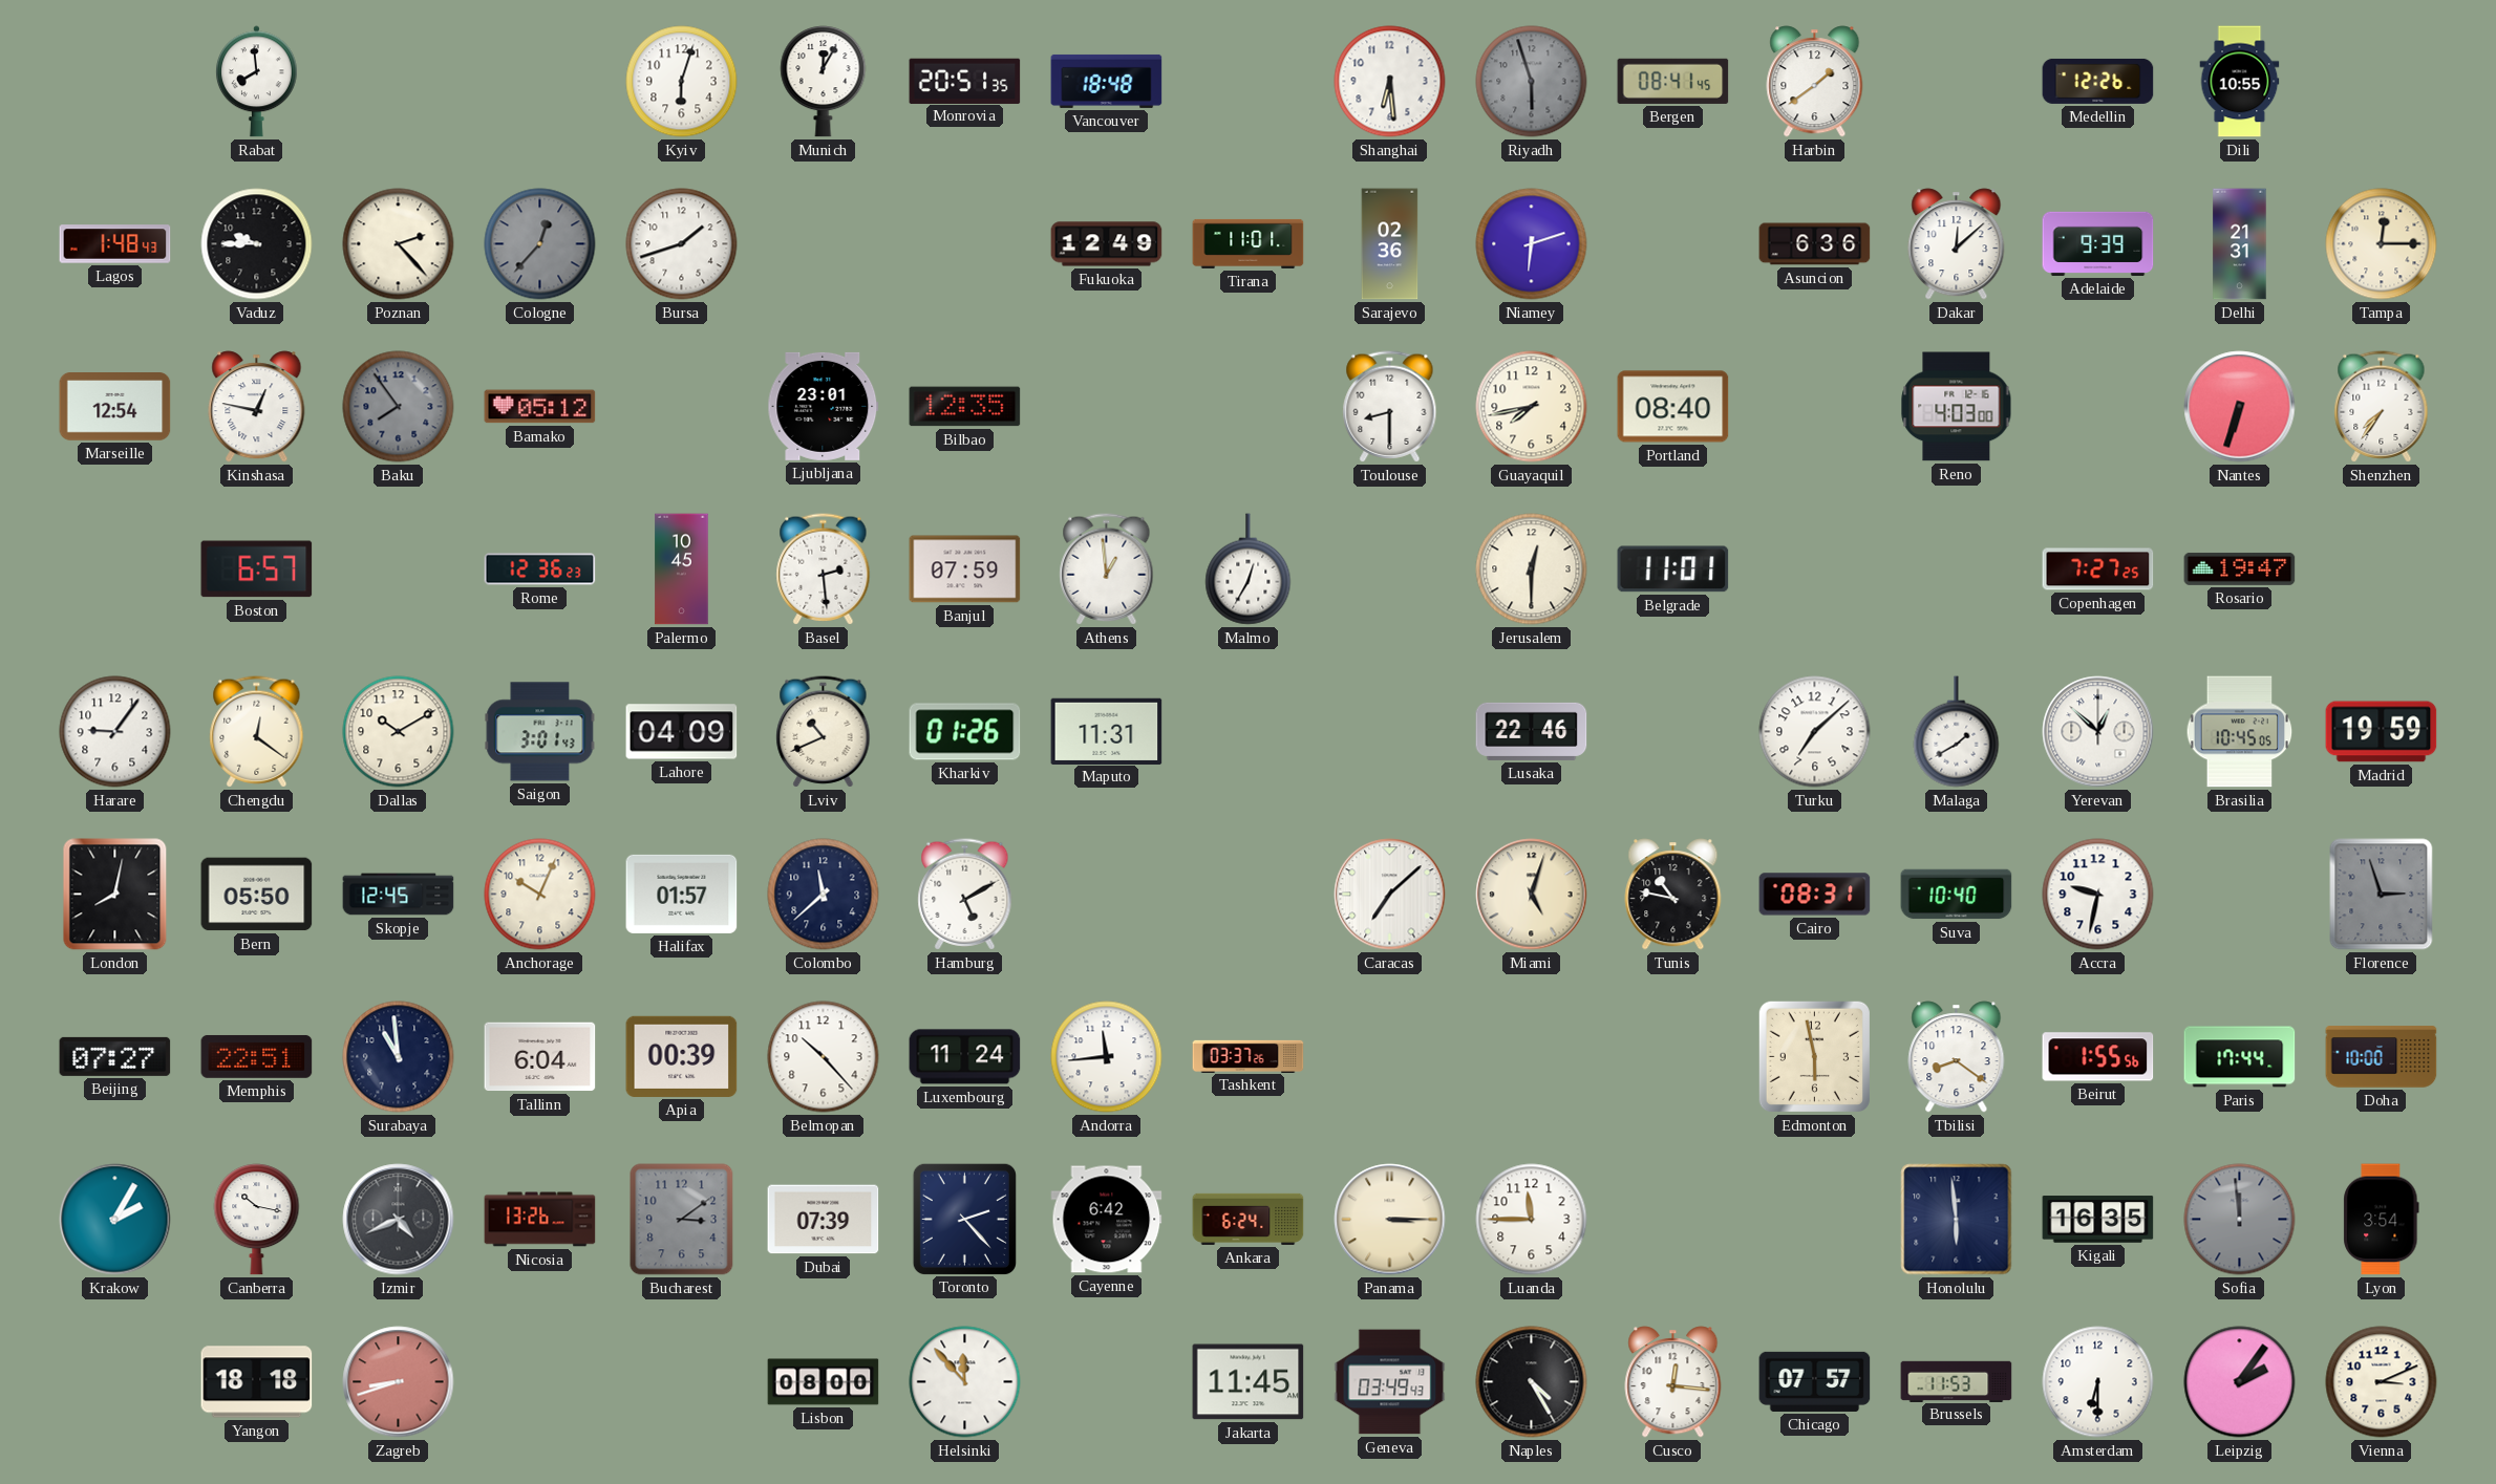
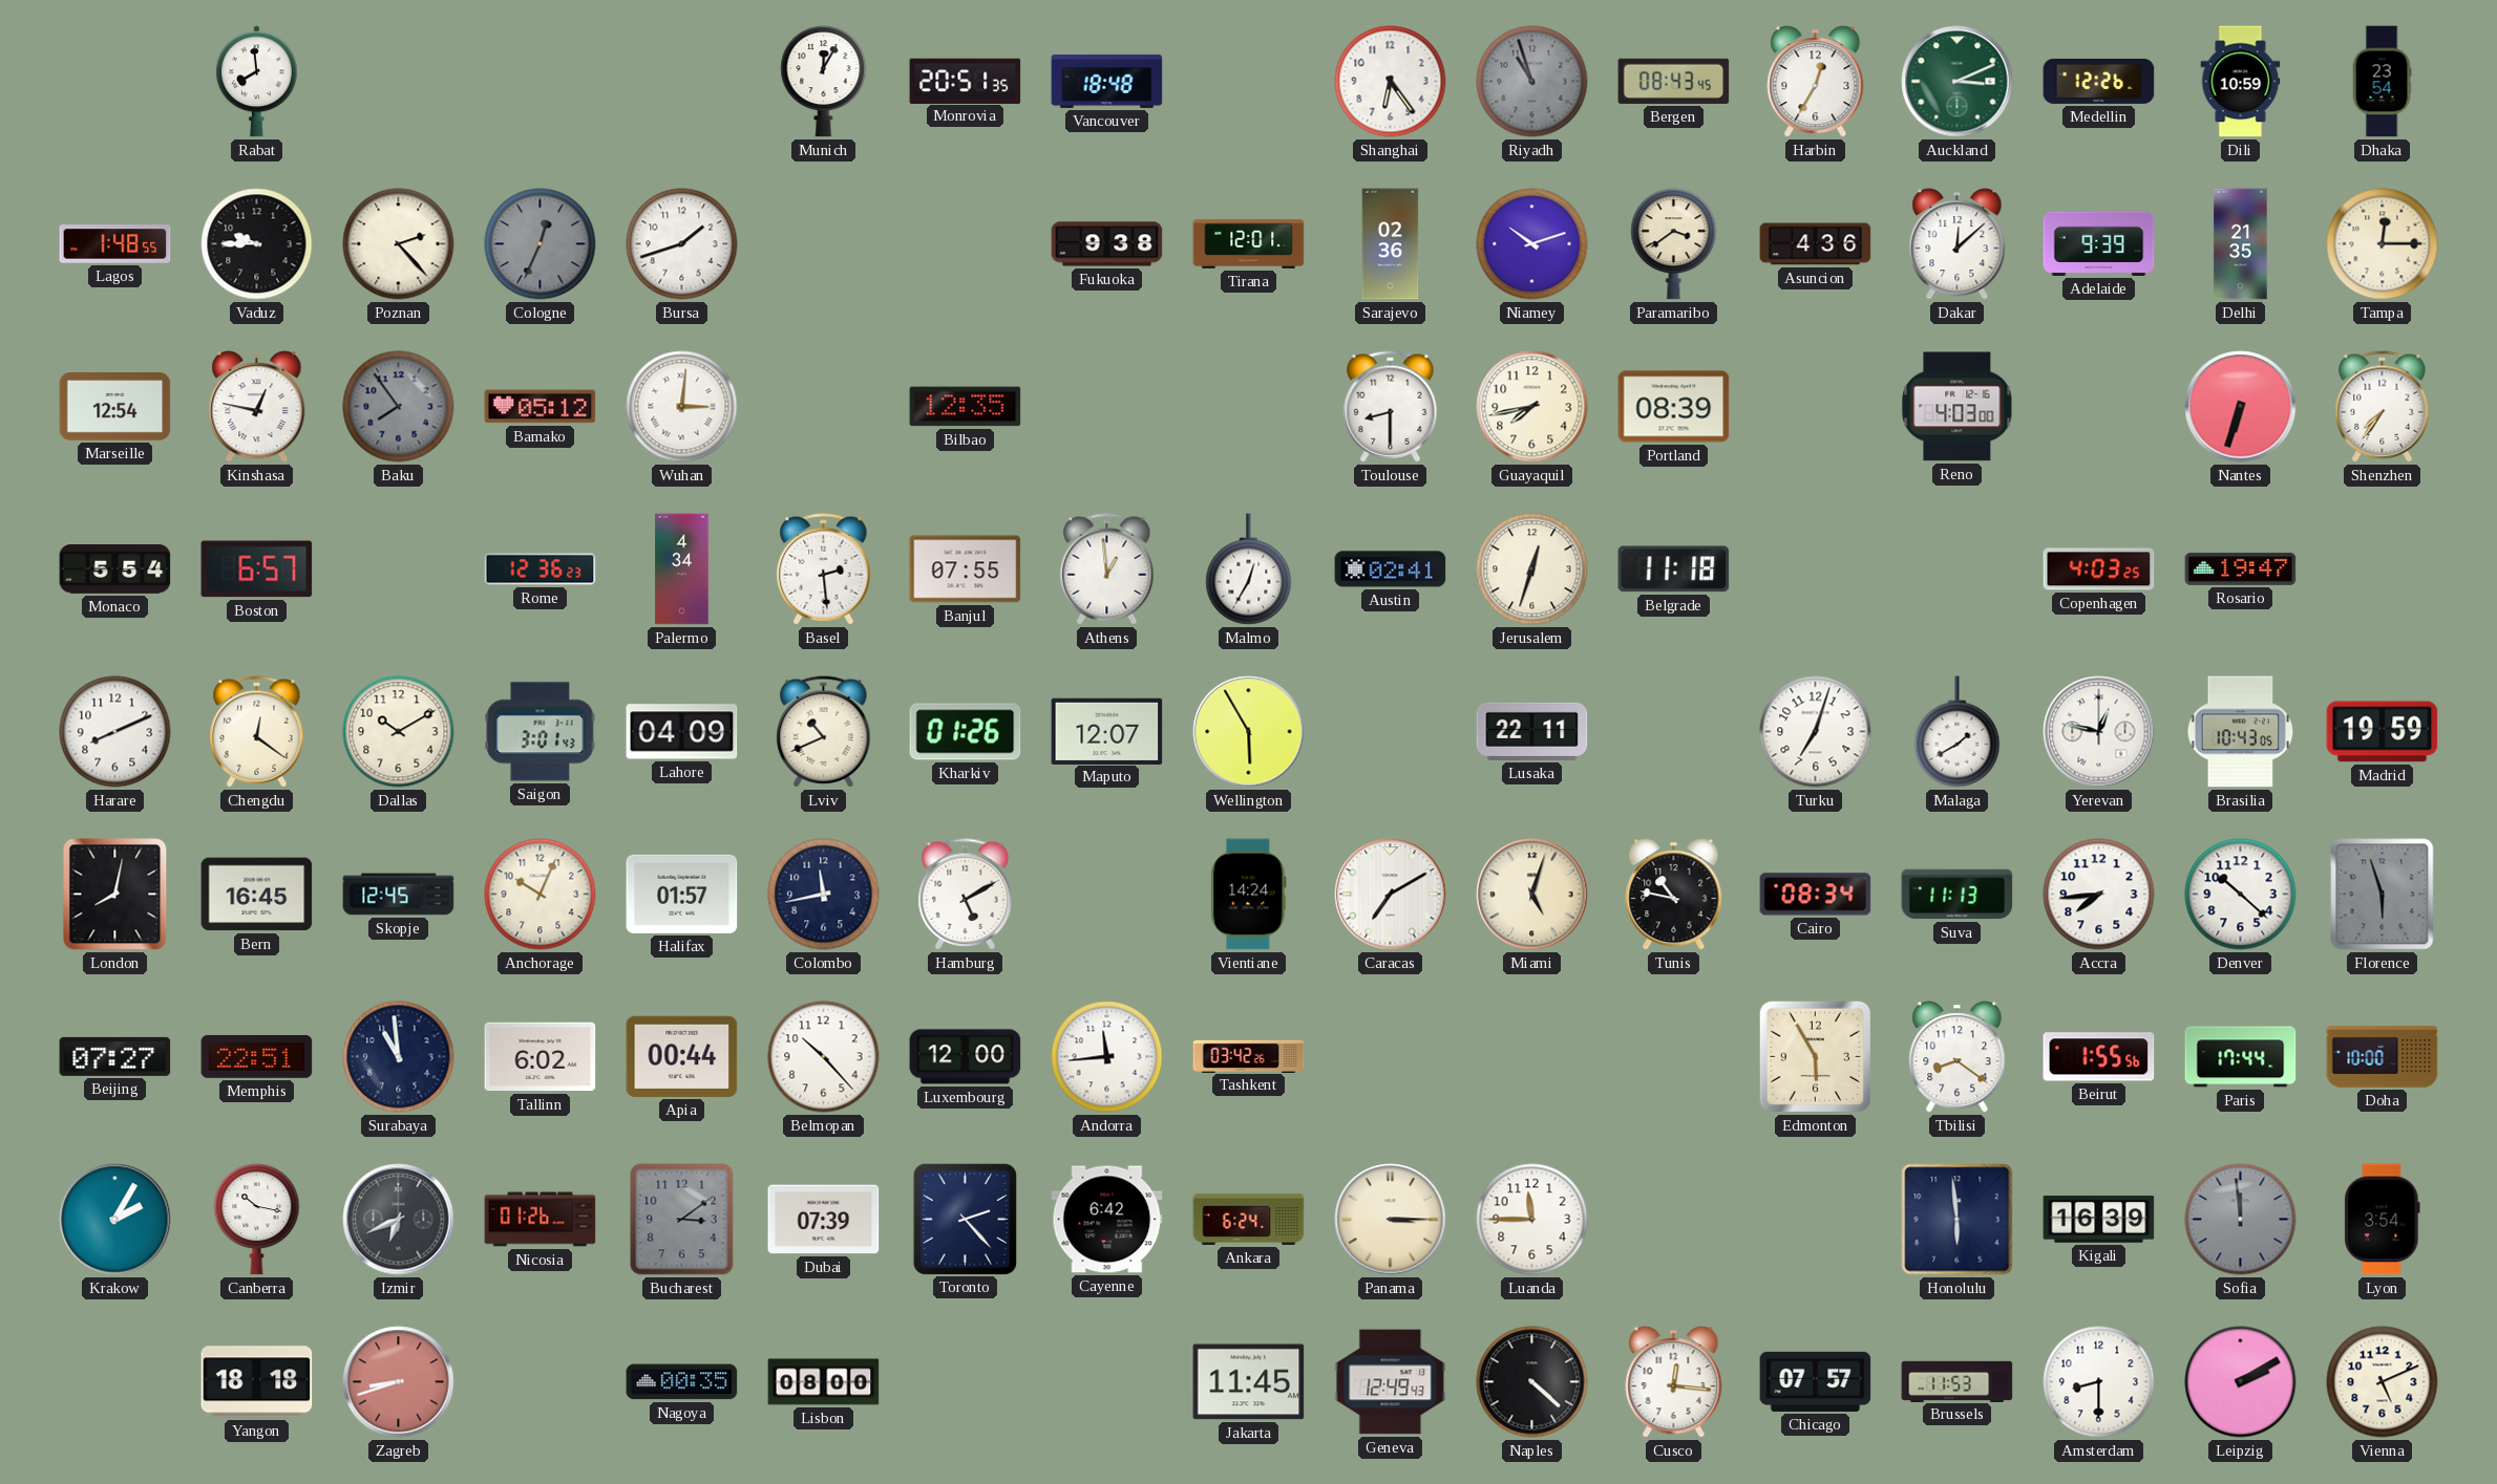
Kyiv: 6:03 -> none
Shanghai: 6:29 -> 6:24
Riyadh: 5:57 -> 10:57
Bergen: 08:41 -> 08:43
Harbin: 1:39 -> 12:35
Auckland: none -> 3:11
Dili: 10:55 -> 10:59
Dhaka: none -> 23:54
Lagos: 1:48:43 -> 1:48:55
Cologne: 12:37 -> 12:34
Fukuoka: 12:49 -> 9:38
Tirana: 11:01 -> 12:01
Niamey: 6:12 -> 10:12
Paramaribo: none -> 3:39
Asuncion: 6:36 -> 4:36
Delhi: 21:31 -> 21:35
Wuhan: none -> 3:01
Ljubljana: 23:01 -> none
Portland: 08:40 -> 08:39
Monaco: none -> 5:54
Palermo: 10:45 -> 4:34
Banjul: 07:59 -> 07:55
Austin: none -> 02:41
Jerusalem: 12:30 -> 12:33
Belgrade: 11:01 -> 11:18
Copenhagen: 7:27 -> 4:03
Harare: 9:06 -> 8:11
Maputo: 11:31 -> 12:07
Wellington: none -> 5:55
Lusaka: 22:46 -> 22:11
Turku: 7:08 -> 7:03
Yerevan: 12:52 -> 12:47
Brasilia: 10:45 -> 10:43
Bern: 05:50 -> 16:45
Colombo: 11:38 -> 11:43
Vientiane: none -> 14:24
Caracas: 7:08 -> 7:10
Cairo: 08:31 -> 08:34
Suva: 10:40 -> 11:13
Accra: 9:32 -> 7:44
Denver: none -> 10:22
Florence: 2:57 -> 5:57
Tallinn: 6:04 -> 6:02
Apia: 00:39 -> 00:44
Luxembourg: 11:24 -> 12:00
Tashkent: 03:37 -> 03:42
Edmonton: 5:58 -> 5:55
Izmir: 4:41 -> 6:41
Nicosia: 13:26 -> 01:26
Kigali: 16:35 -> 16:39
Nagoya: none -> 00:35
Helsinki: 11:53 -> none
Geneva: 03:49 -> 12:49
Naples: 4:25 -> 4:22
Amsterdam: 6:30 -> 8:30
Leipzig: 2:06 -> 2:10
Vienna: 3:11 -> 5:11
